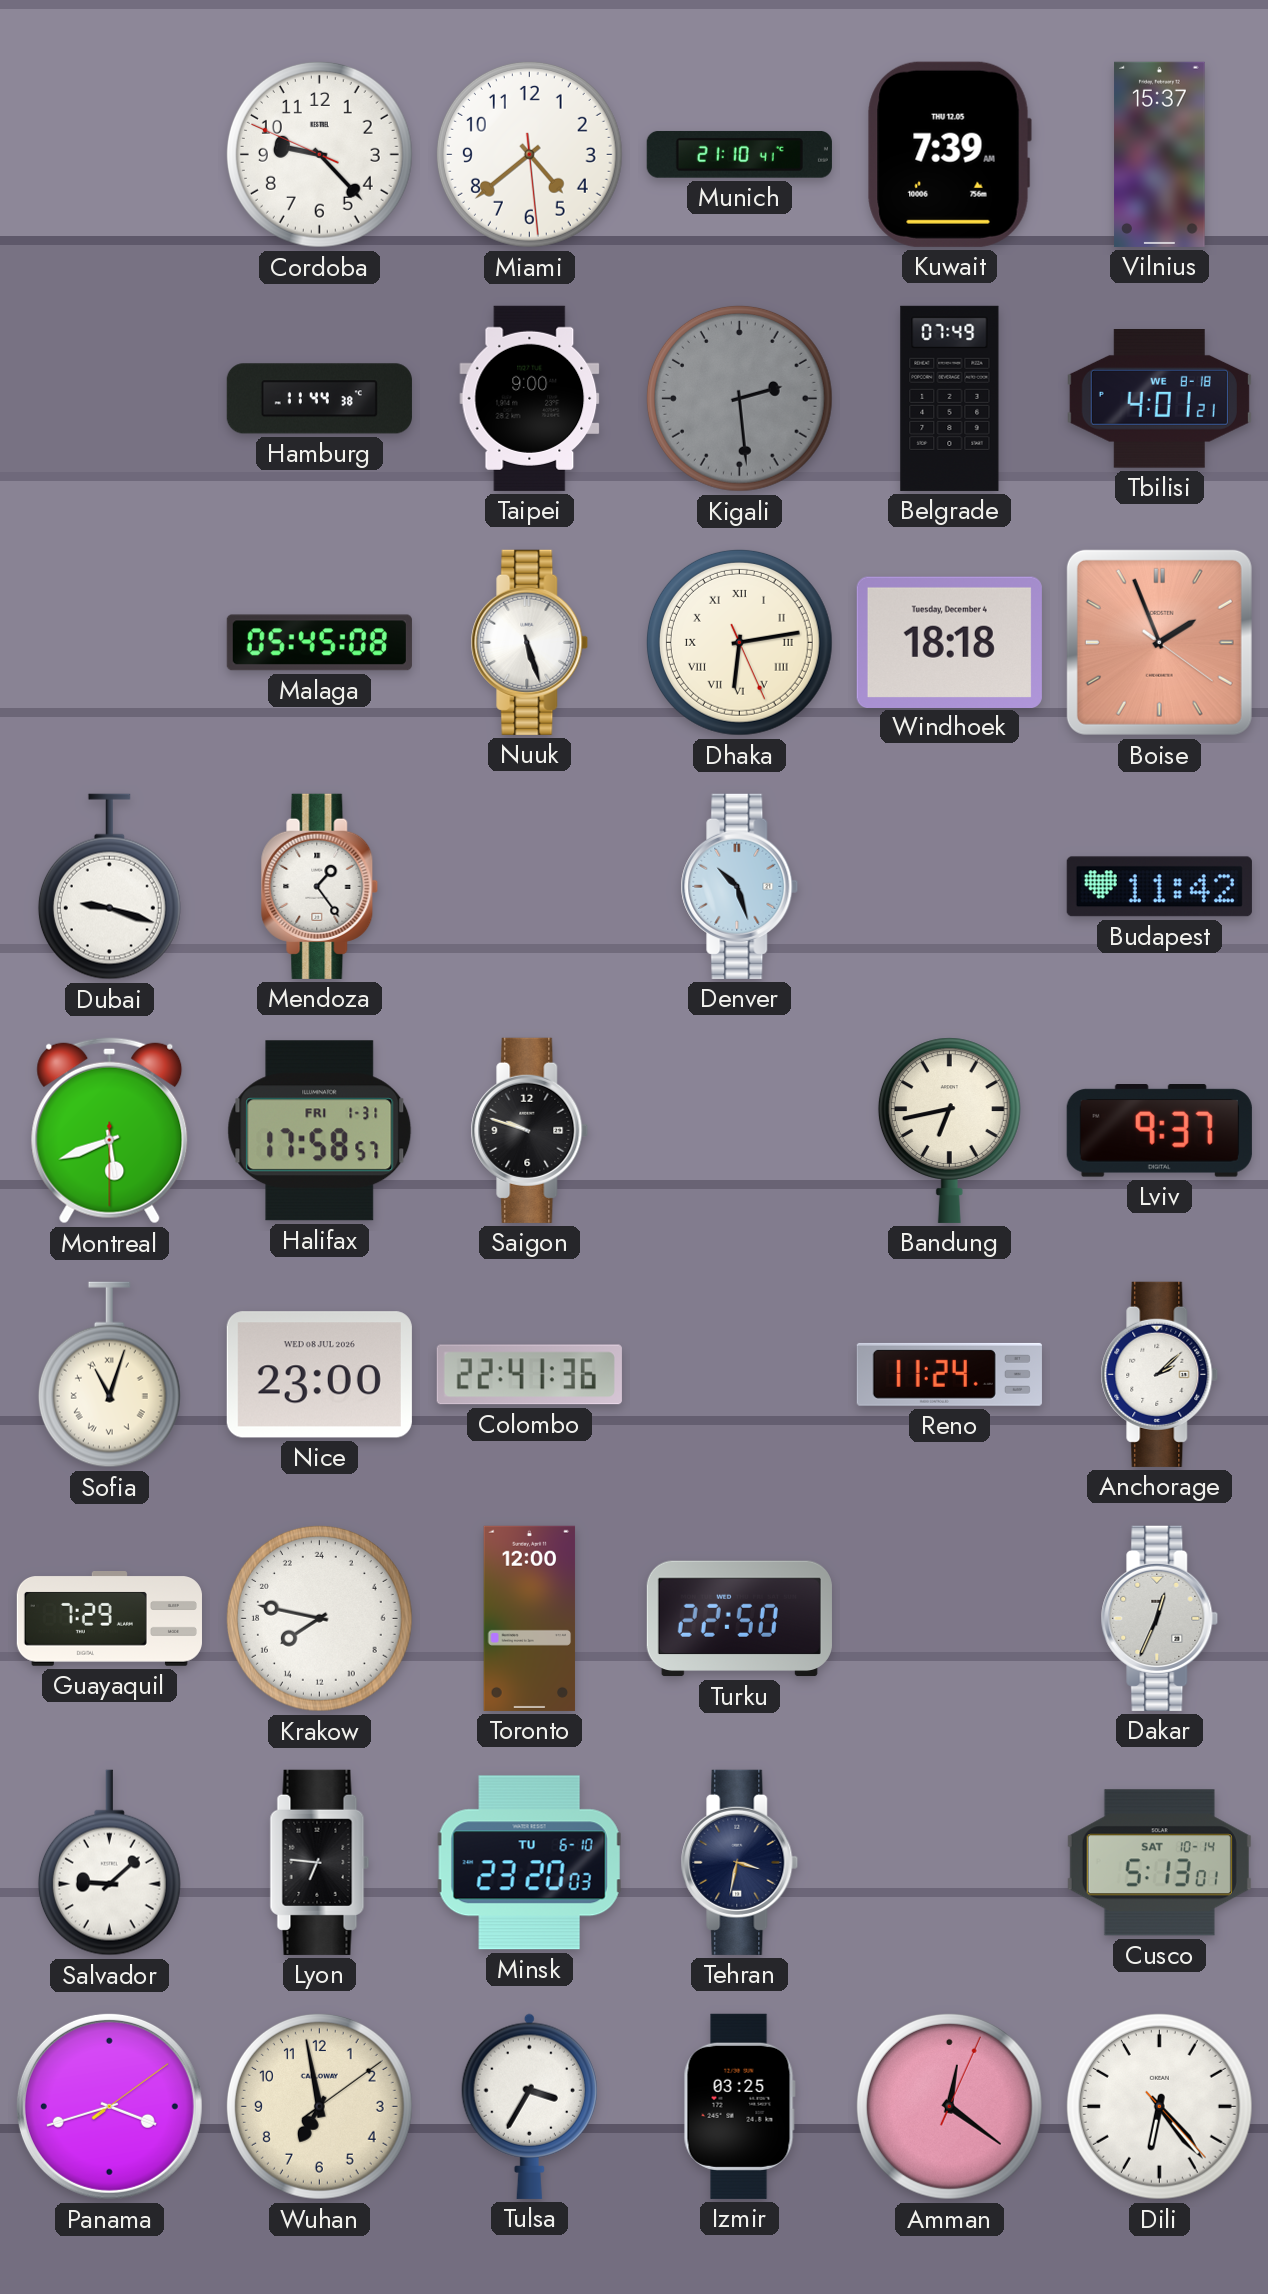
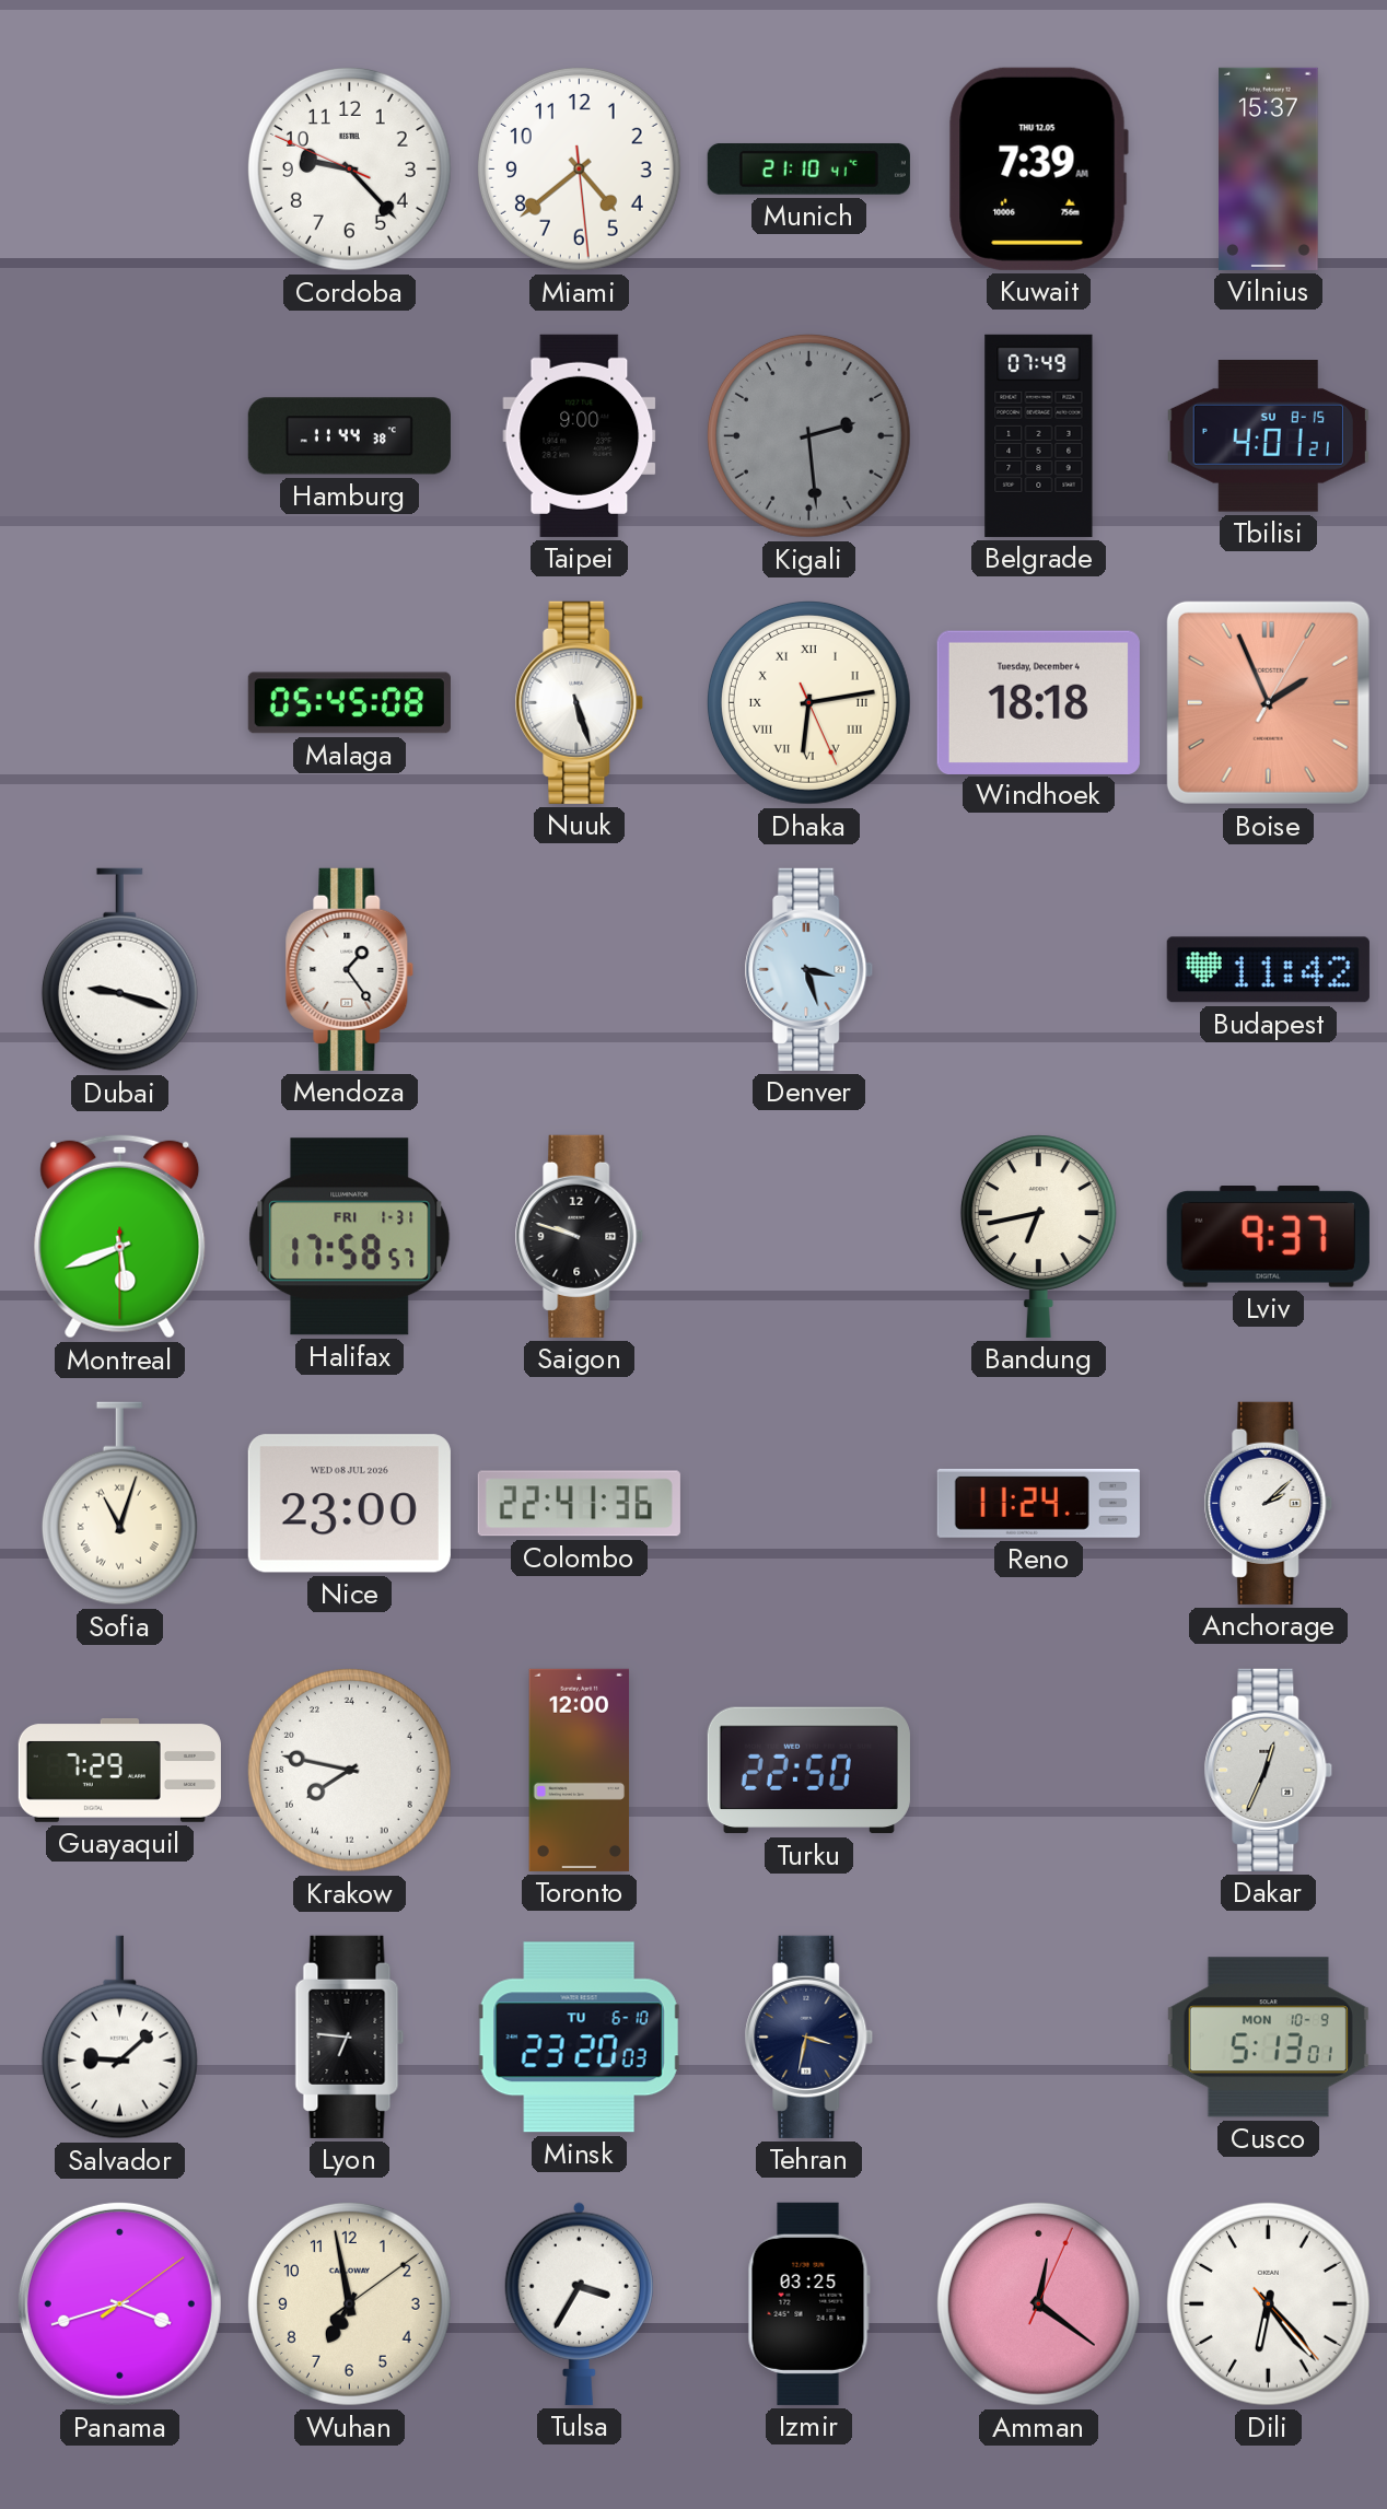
Tbilisi date: WE 8-18 -> SU 8-15
Boise: 1:56:21 -> 1:56:05
Denver: 10:27 -> 3:27
Cusco date: SAT 10-14 -> MON 10-9
